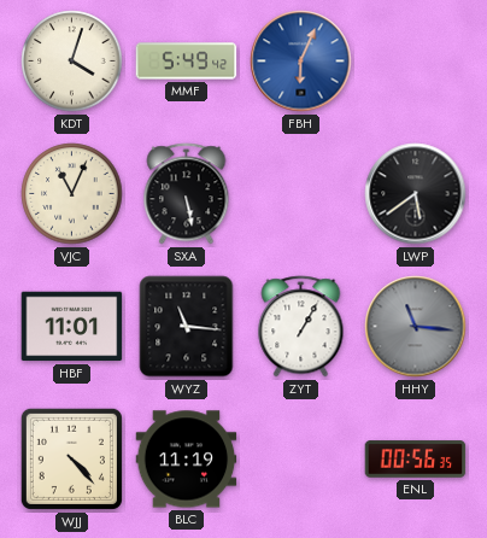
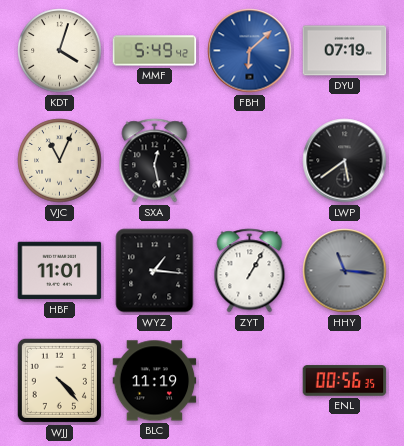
FBH: 6:04 -> 6:08
DYU: none -> 07:19
SXA: 5:28 -> 12:28
WYZ: 11:16 -> 1:16
